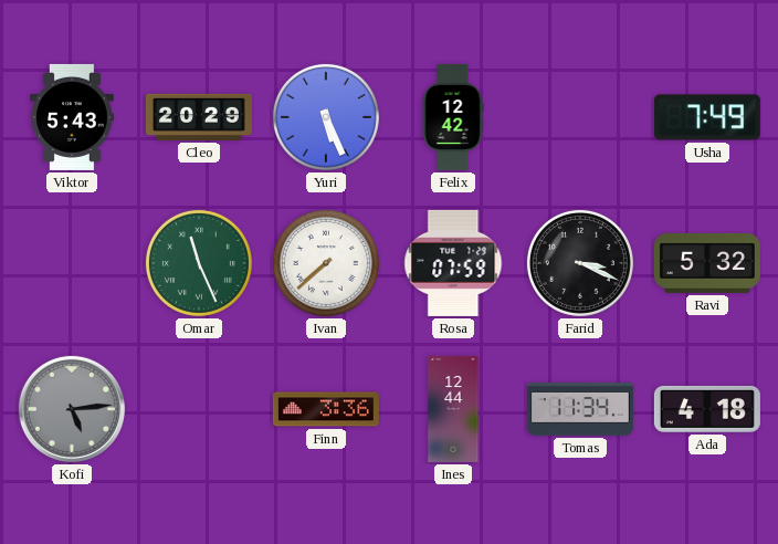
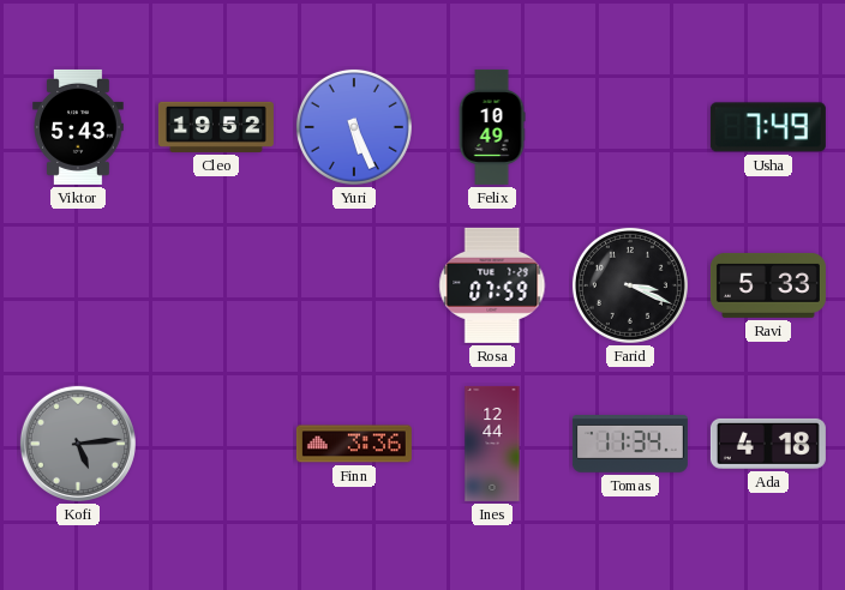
Cleo: 20:29 -> 19:52
Felix: 12:42 -> 10:49
Omar: 11:26 -> none
Ivan: 7:38 -> none
Ravi: 5:32 -> 5:33
